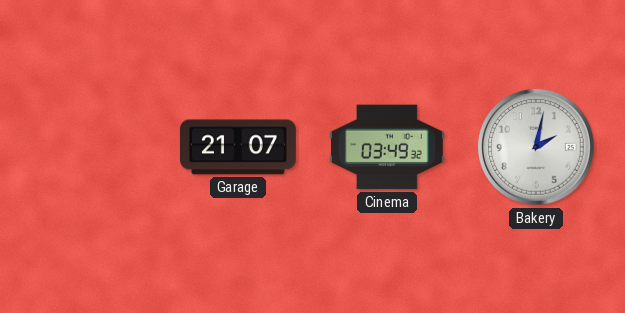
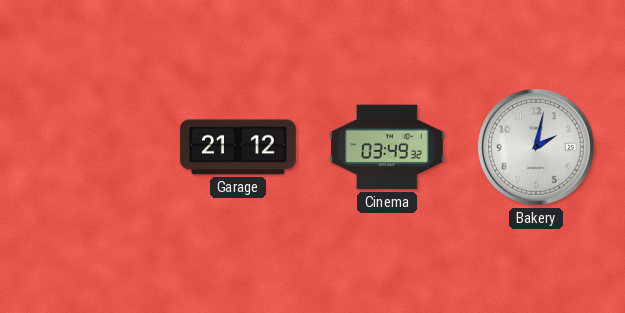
Garage: 21:07 -> 21:12
